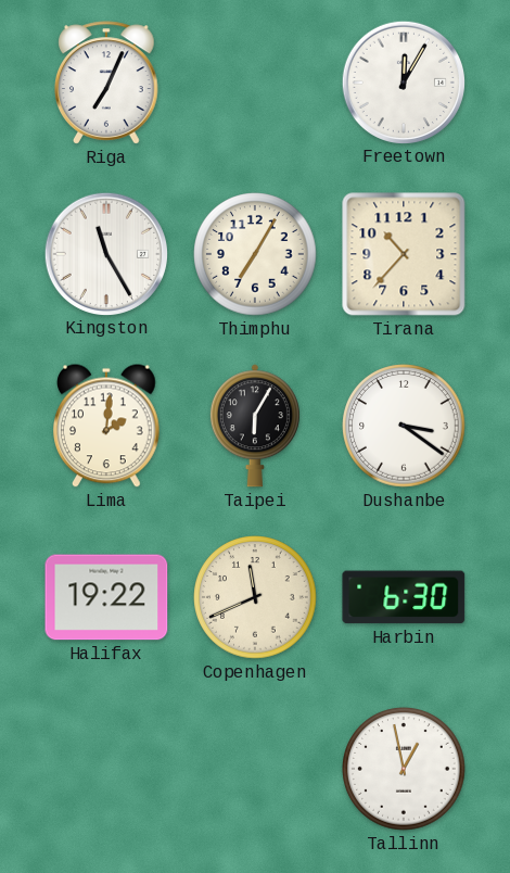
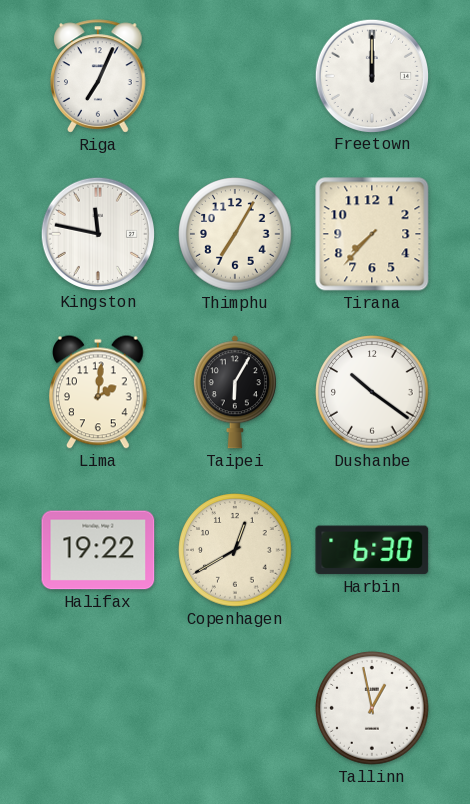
Freetown: 12:05 -> 12:00
Kingston: 11:25 -> 11:47
Tirana: 10:37 -> 7:37
Dushanbe: 3:21 -> 10:21
Copenhagen: 11:41 -> 12:40
